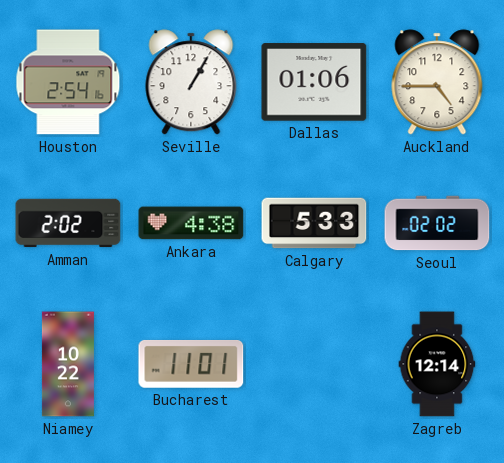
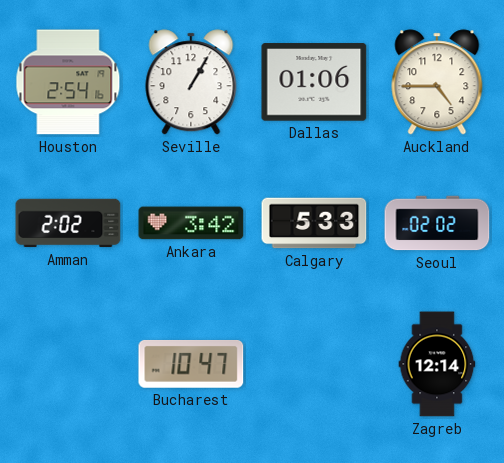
Ankara: 4:38 -> 3:42
Niamey: 10:22 -> none
Bucharest: 11:01 -> 10:47
